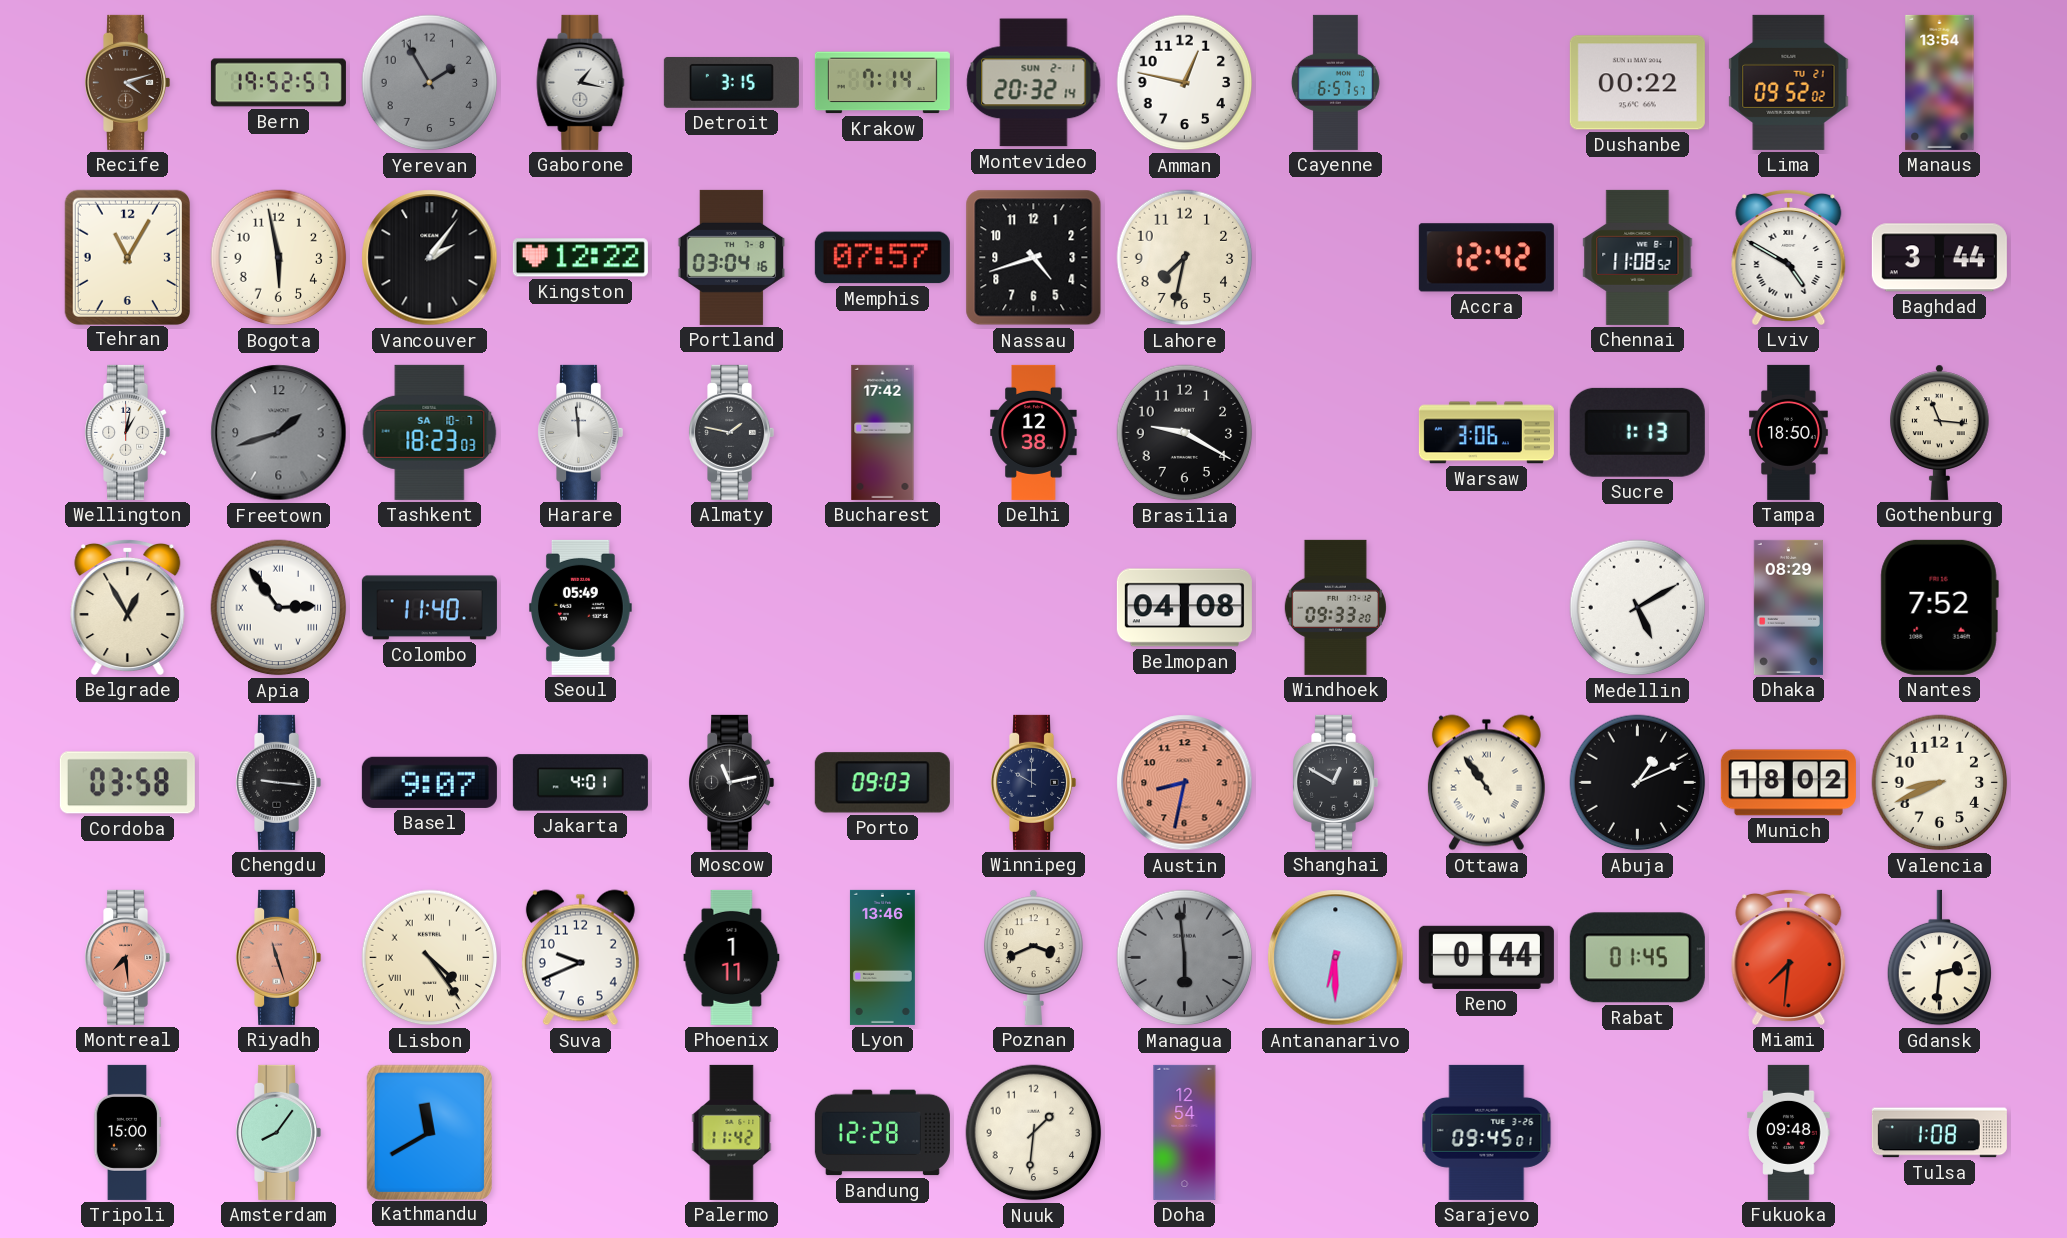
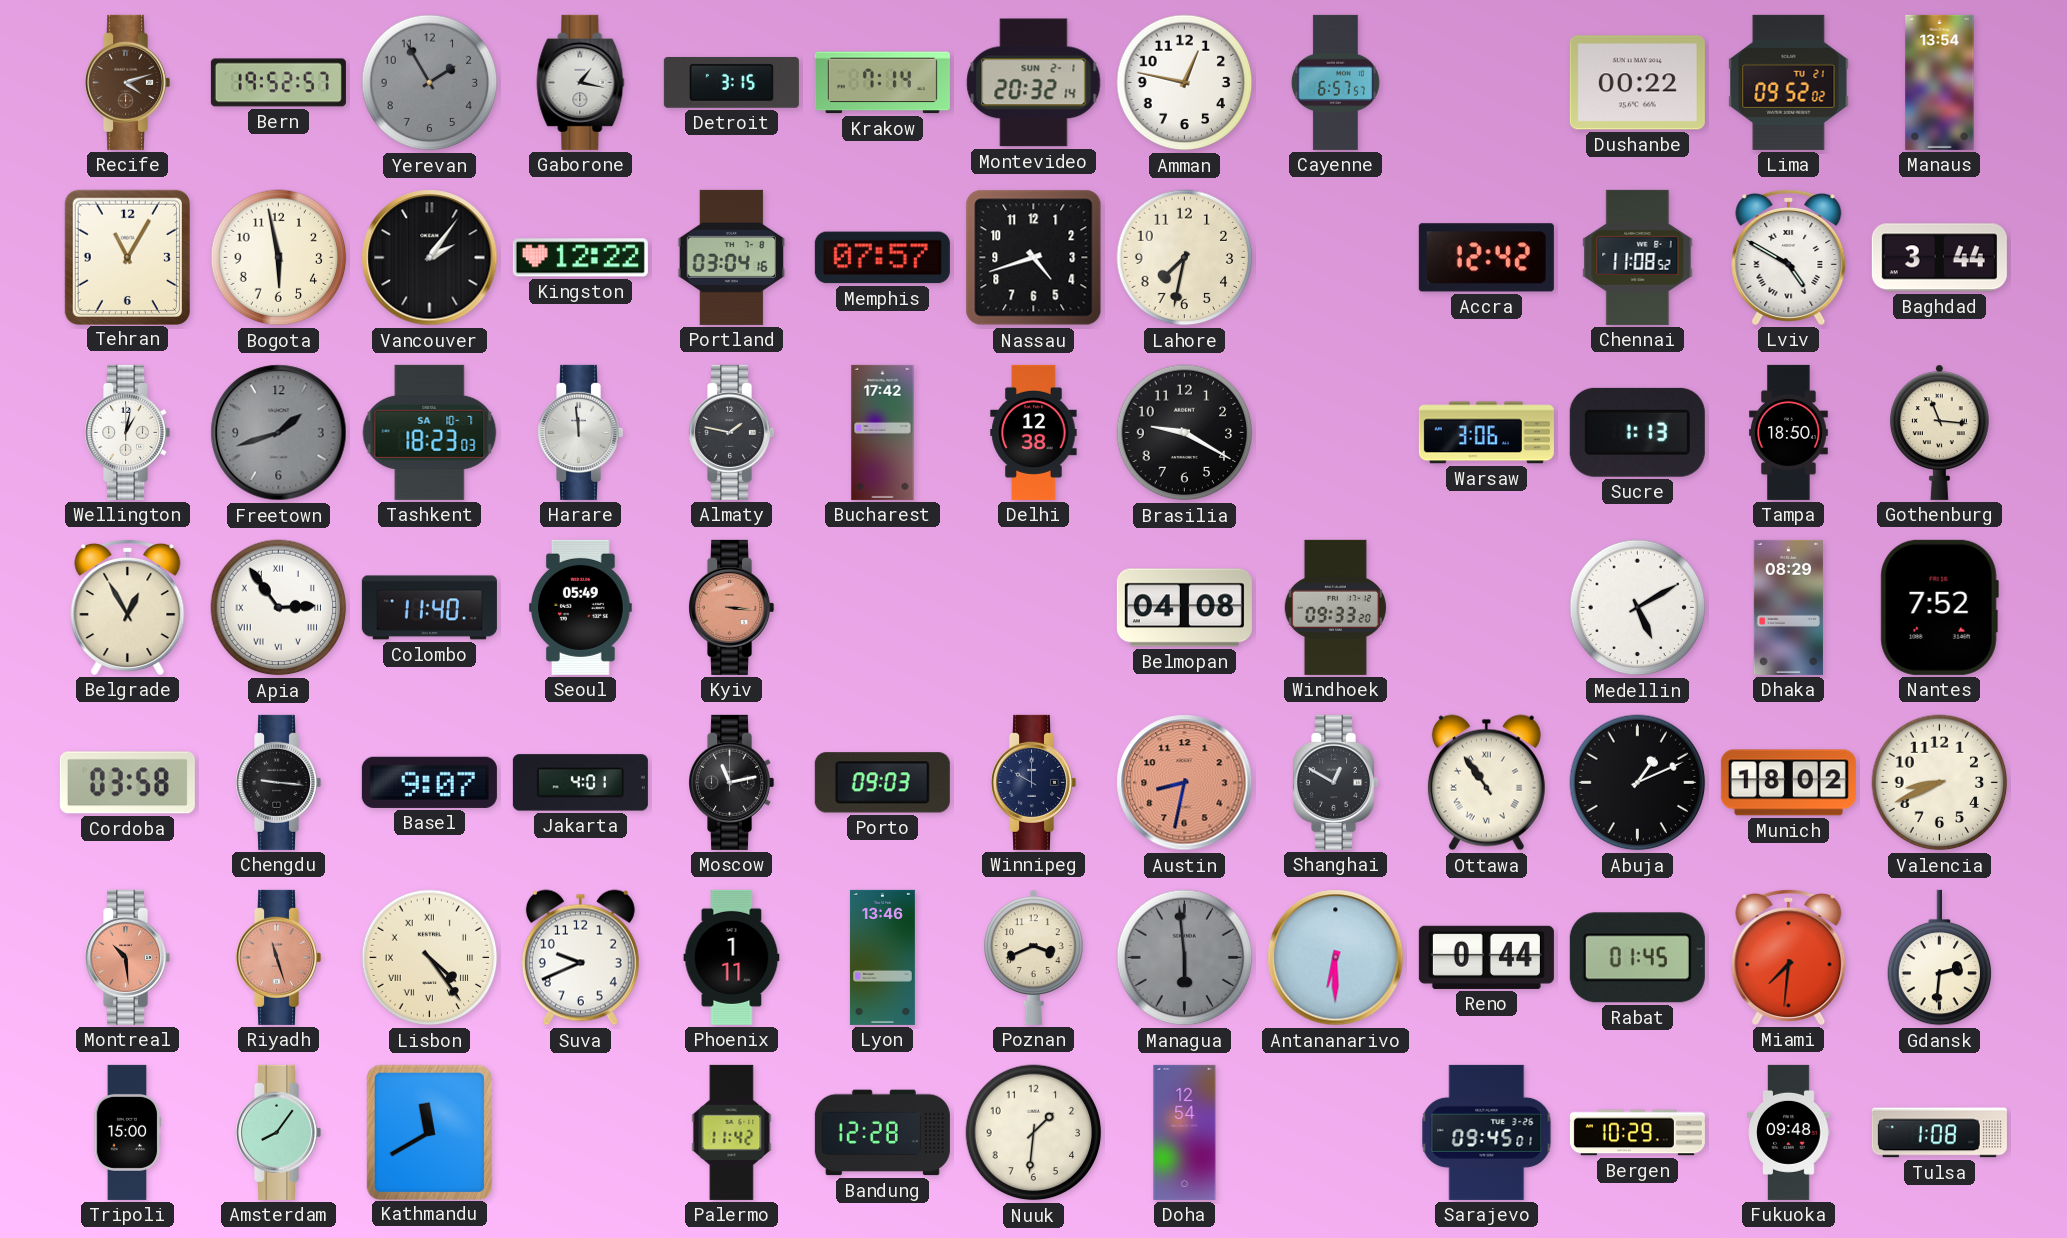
Kyiv: none -> 3:16
Montreal: 7:29 -> 10:29
Bergen: none -> 10:29
